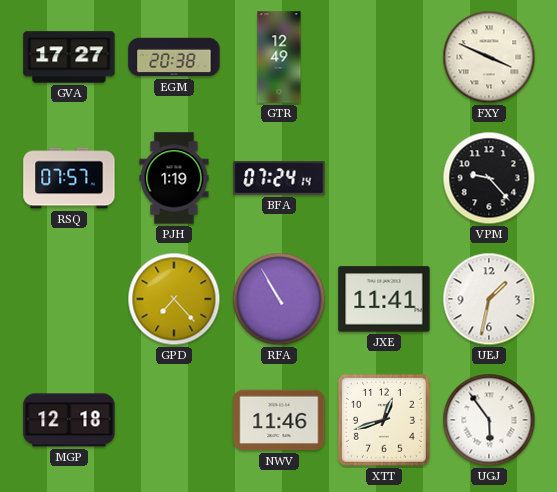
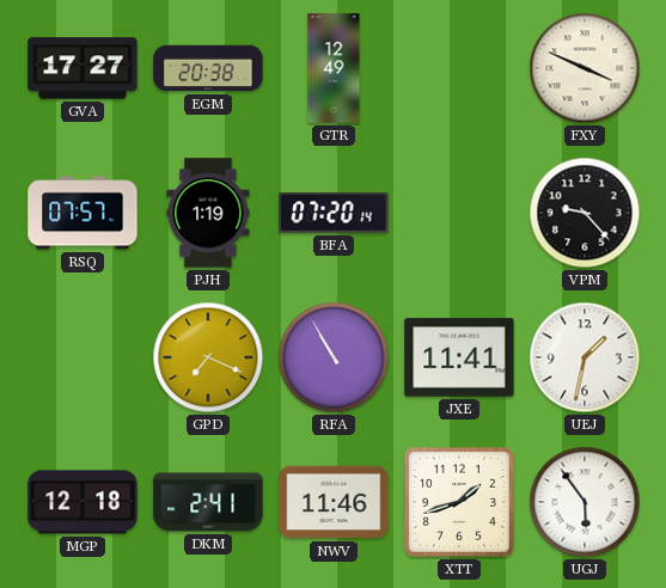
BFA: 07:24 -> 07:20
GPD: 7:23 -> 7:19
DKM: none -> 2:41
XTT: 12:42 -> 1:42
